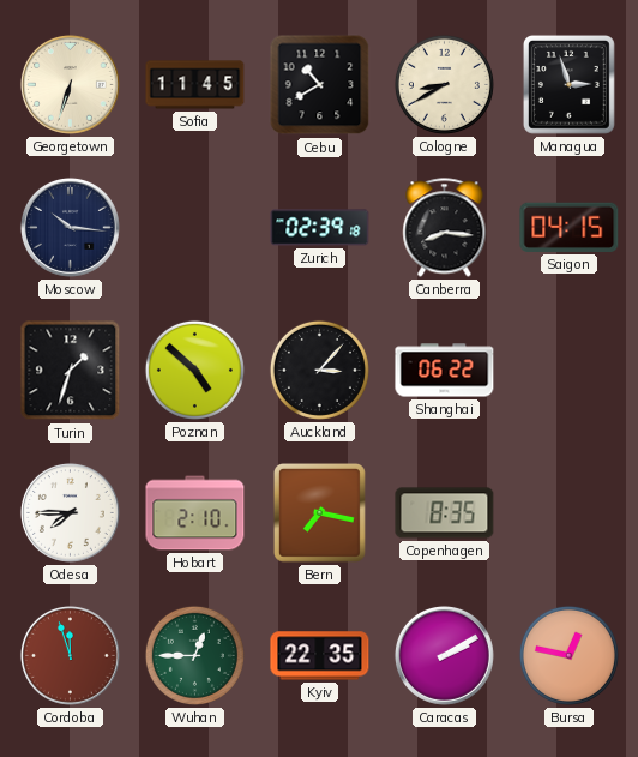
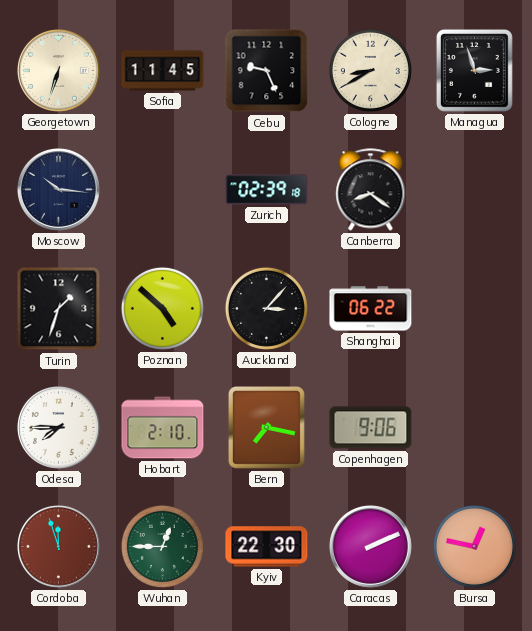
Cebu: 10:40 -> 9:26
Canberra: 8:16 -> 8:21
Saigon: 04:15 -> none
Copenhagen: 8:35 -> 9:06
Kyiv: 22:35 -> 22:30
Caracas: 2:10 -> 2:11
